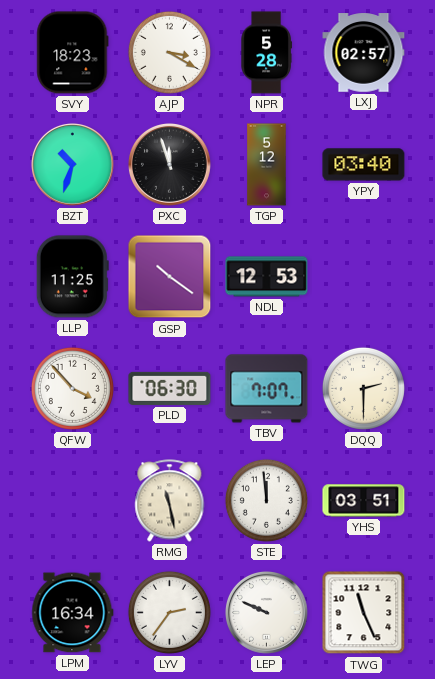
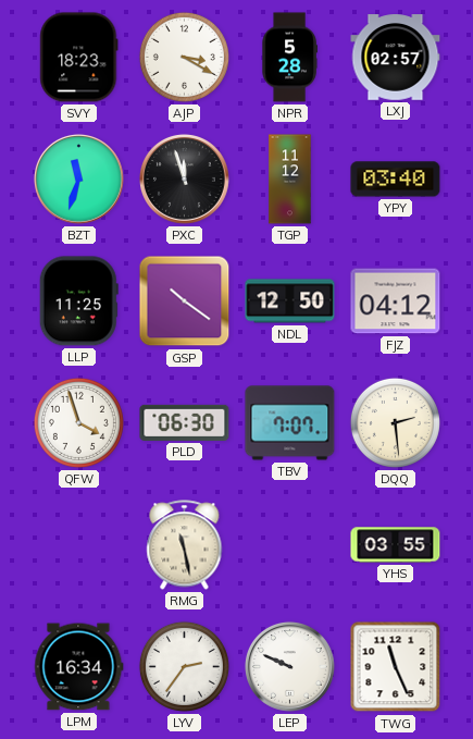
BZT: 10:33 -> 11:33
TGP: 5:12 -> 11:12
NDL: 12:53 -> 12:50
FJZ: none -> 04:12
QFW: 3:53 -> 3:57
DQQ: 2:30 -> 2:29
STE: 11:59 -> none
YHS: 03:51 -> 03:55
